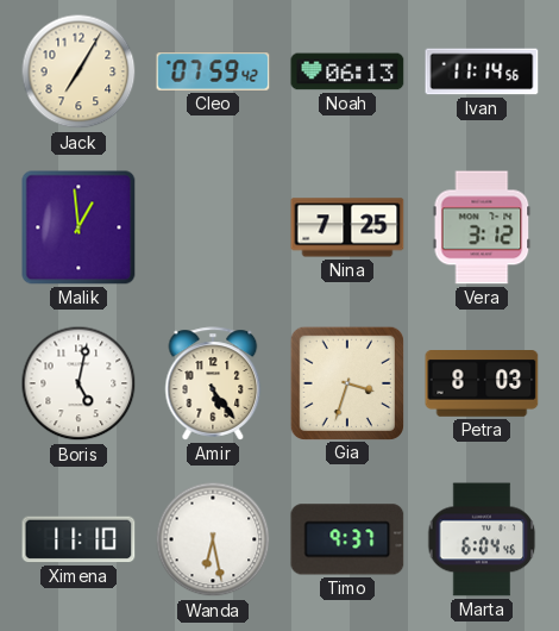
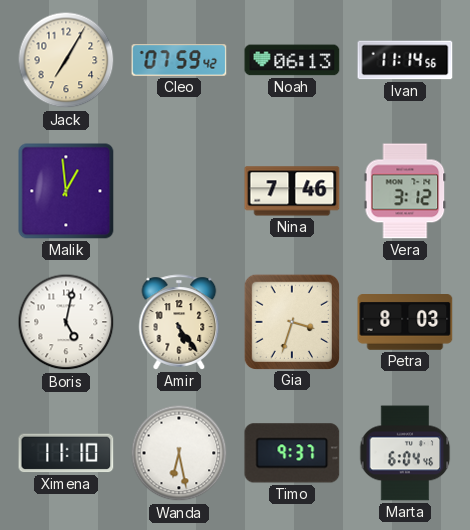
Nina: 7:25 -> 7:46
